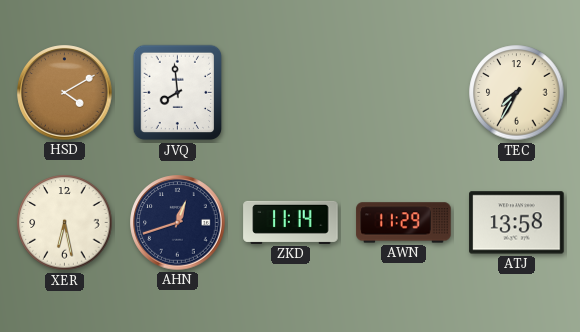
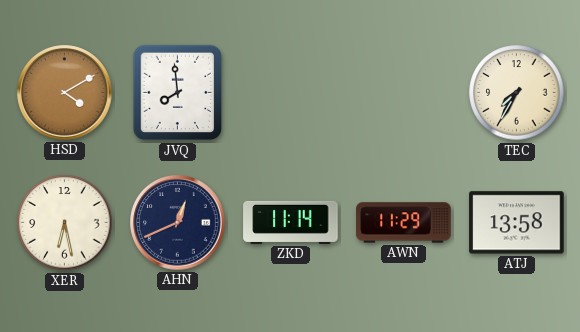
AHN: 12:42 -> 12:41
